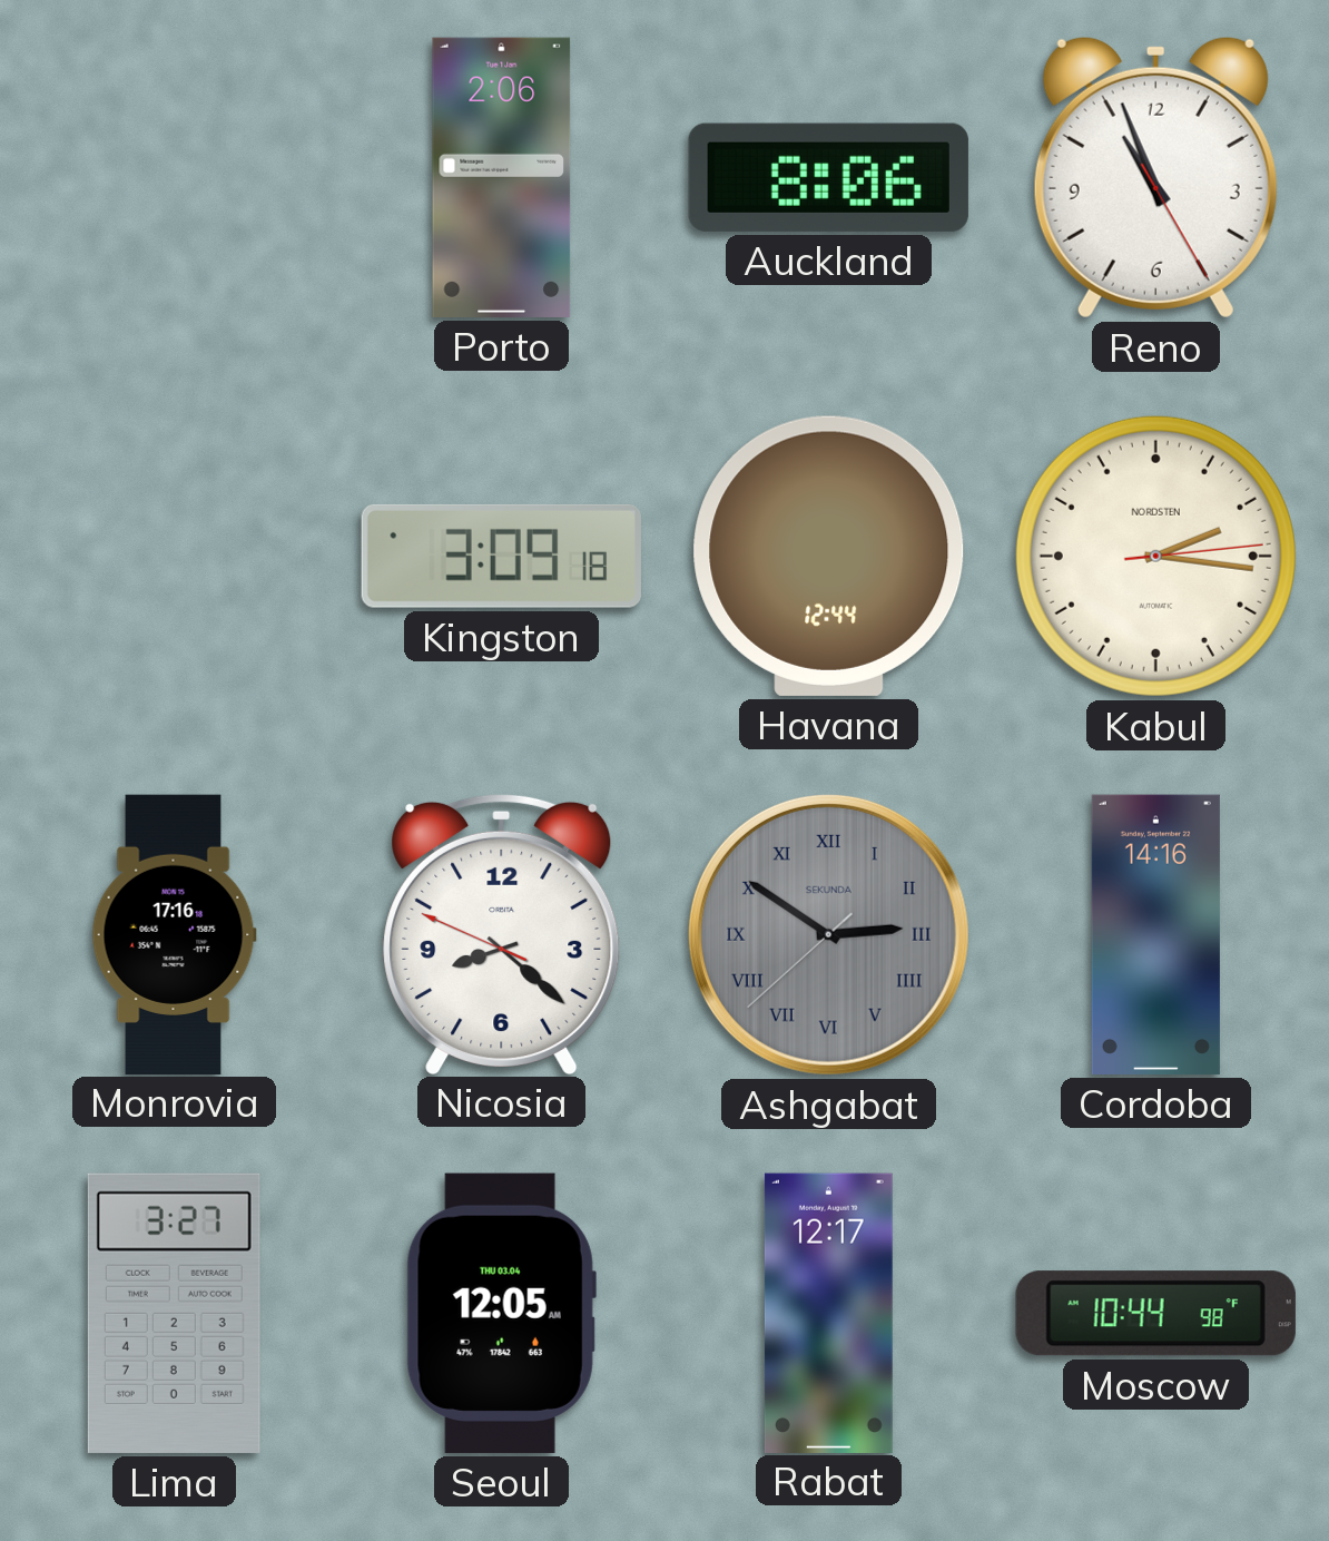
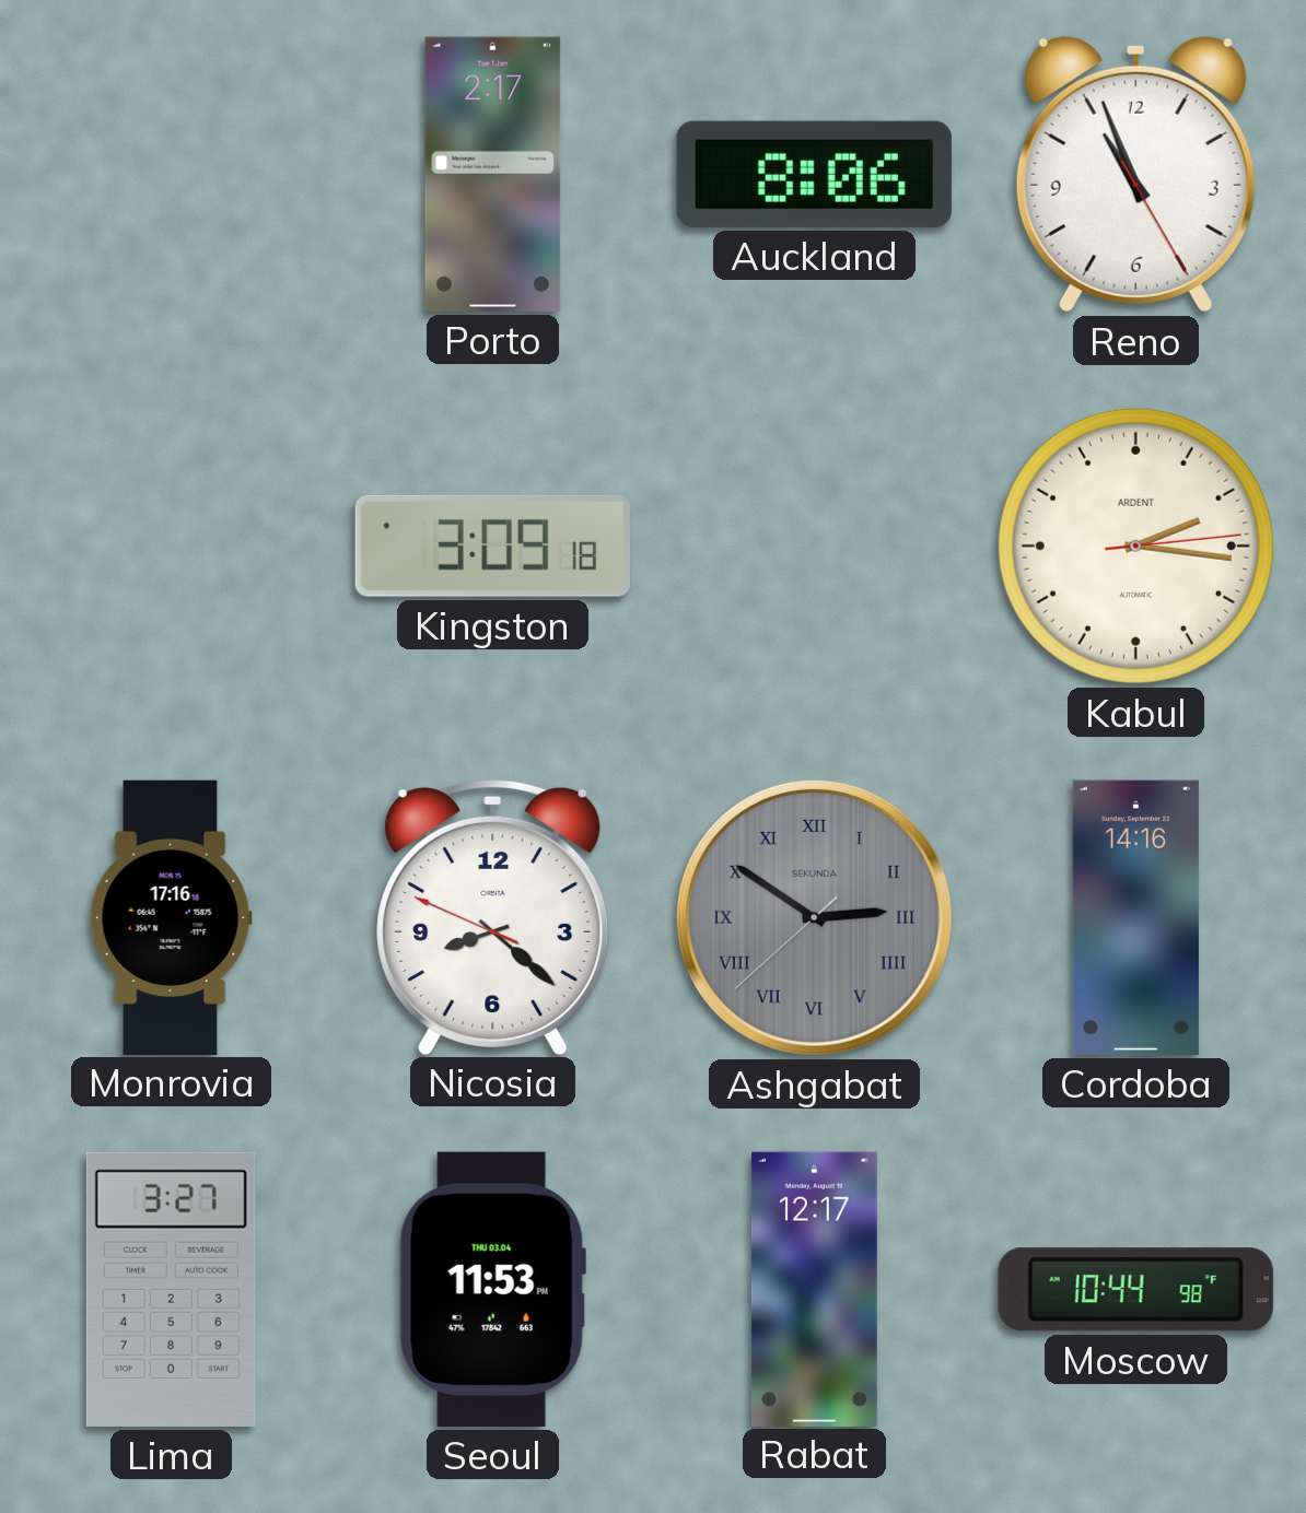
Porto: 2:06 -> 2:17
Havana: 12:44 -> none
Kabul brand: NORDSTEN -> ARDENT
Seoul: 12:05 -> 11:53
